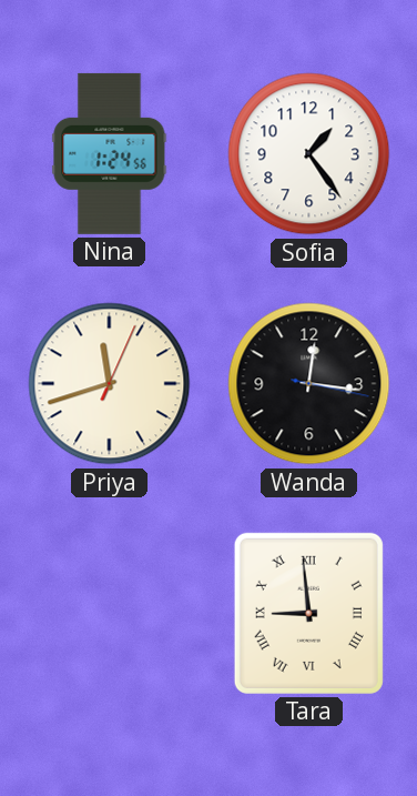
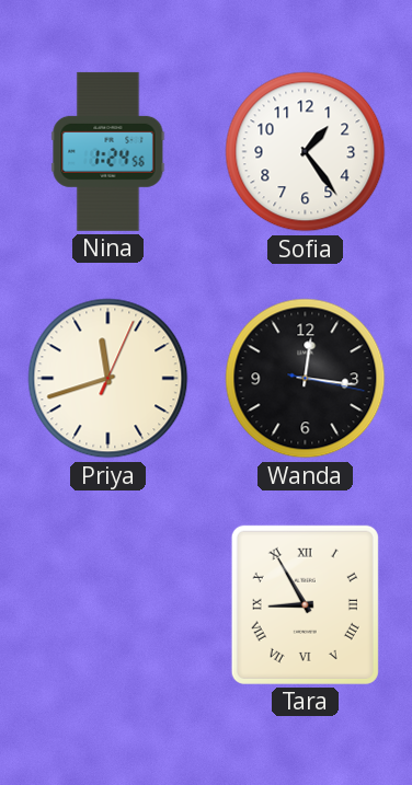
Tara: 8:59 -> 8:55
